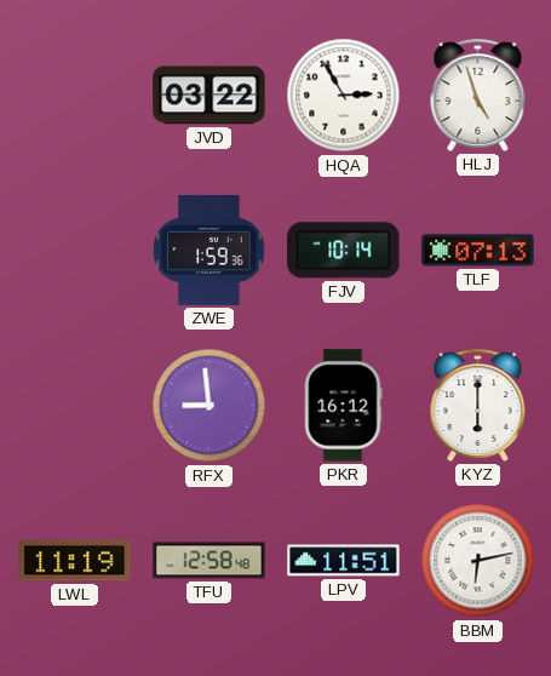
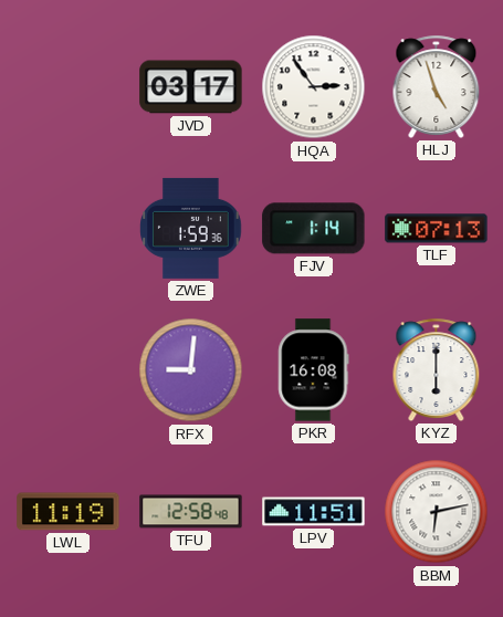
JVD: 03:22 -> 03:17
HQA: 2:55 -> 2:54
FJV: 10:14 -> 1:14
RFX: 8:59 -> 9:01
PKR: 16:12 -> 16:08
